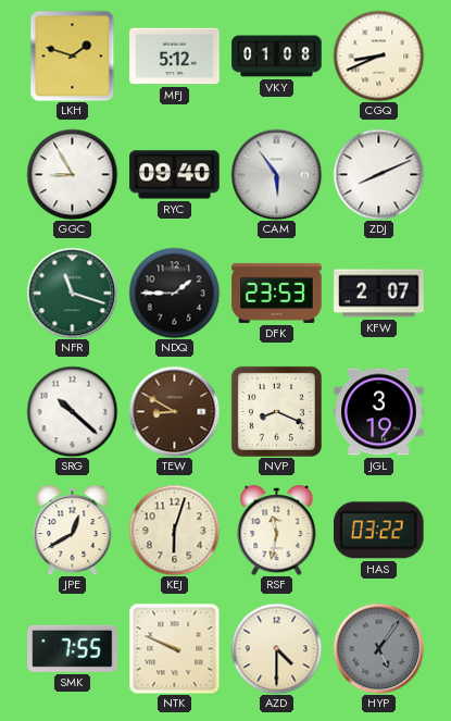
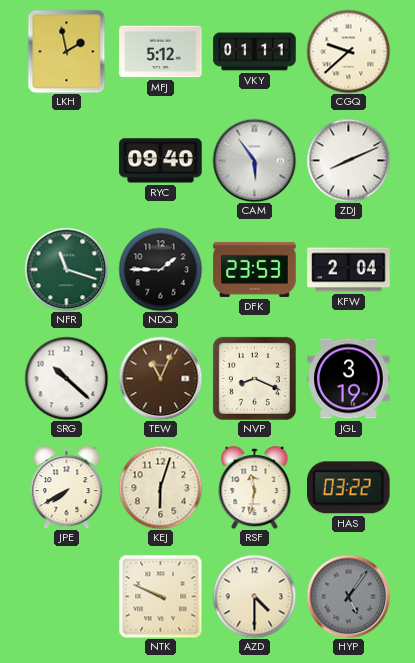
LKH: 1:48 -> 1:58
VKY: 01:08 -> 01:11
CGQ: 8:41 -> 9:38
GGC: 8:55 -> none
KFW: 2:07 -> 2:04
TEW: 8:50 -> 11:04
JPE: 12:40 -> 7:40
SMK: 7:55 -> none
